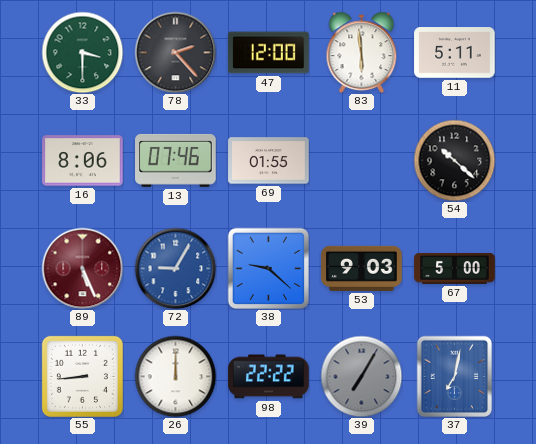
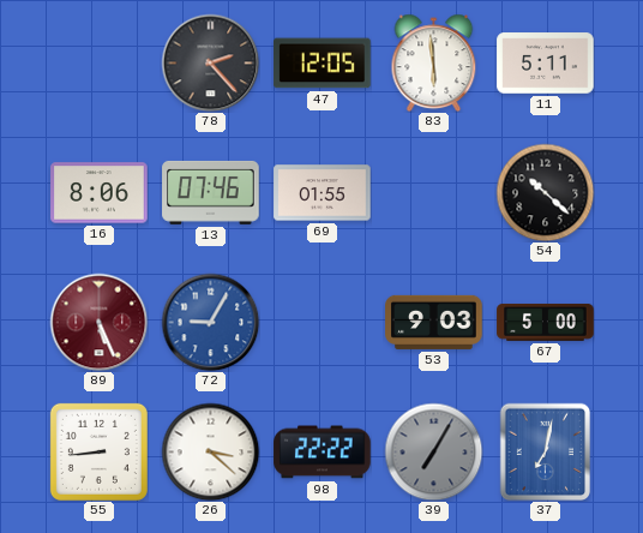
33: 3:30 -> none
47: 12:00 -> 12:05
38: 9:22 -> none
26: 12:00 -> 3:22
